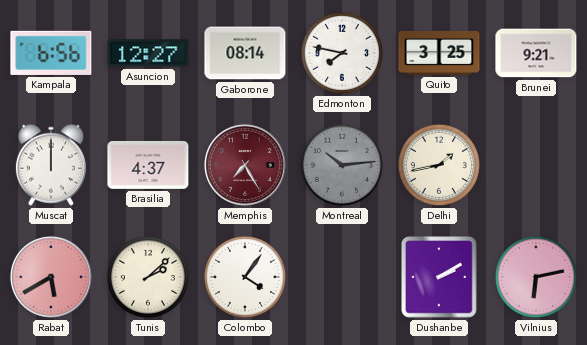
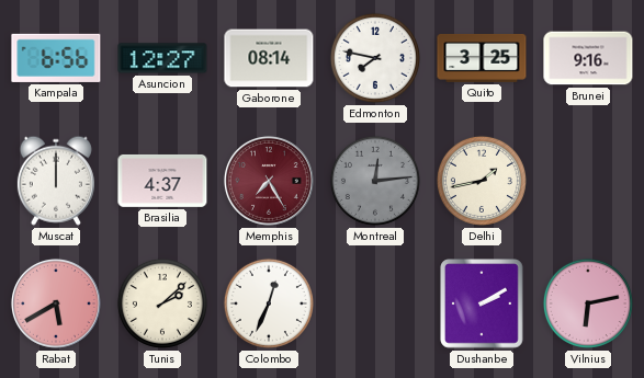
Brunei: 9:21 -> 9:16
Montreal: 10:14 -> 12:14
Colombo: 4:06 -> 12:34
